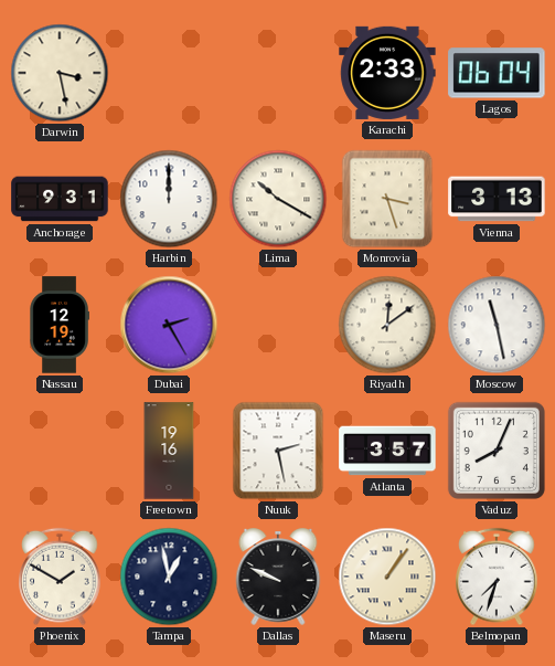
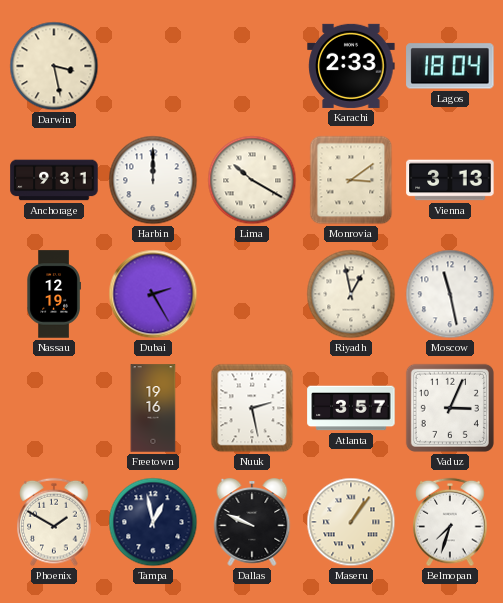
Lagos: 06:04 -> 18:04
Monrovia: 3:27 -> 3:09
Riyadh: 12:09 -> 12:58
Vaduz: 8:04 -> 3:04
